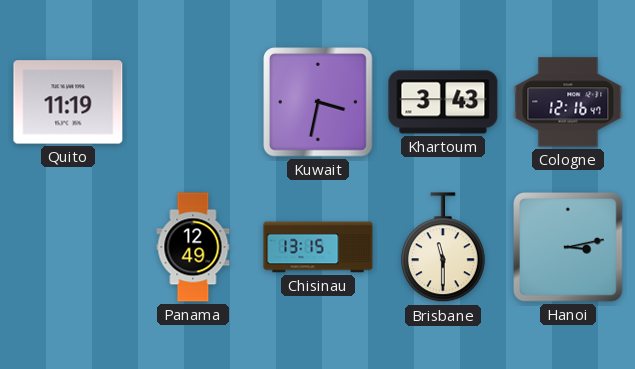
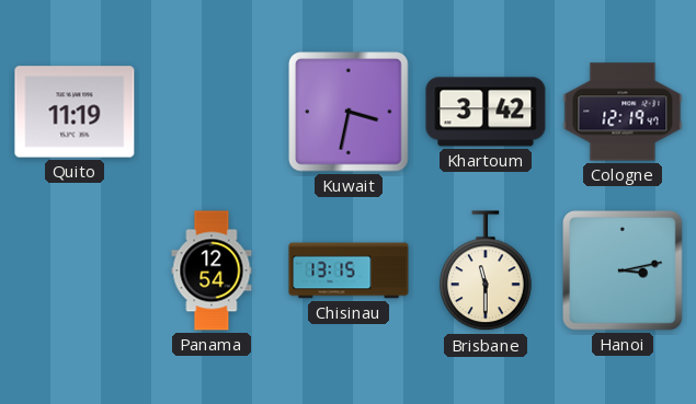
Khartoum: 3:43 -> 3:42
Cologne: 12:16 -> 12:19
Panama: 12:49 -> 12:54
